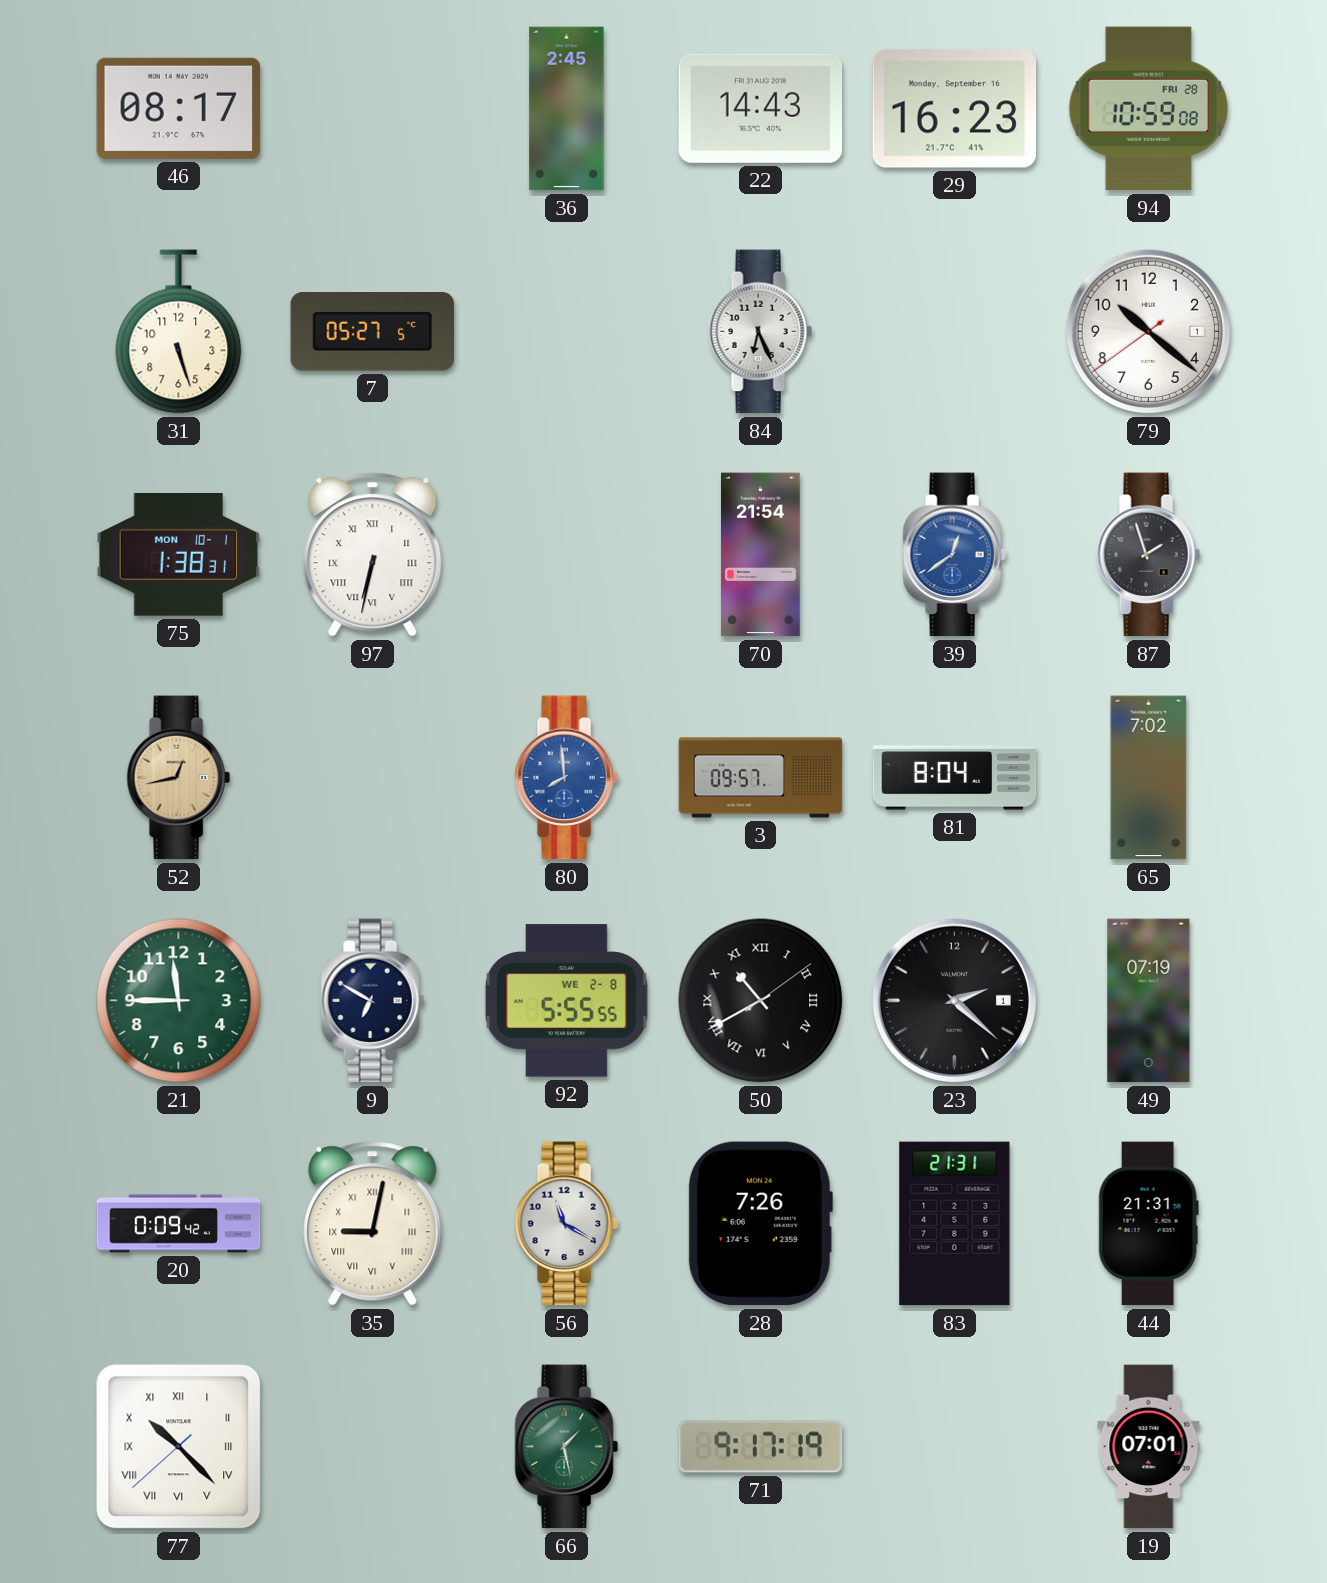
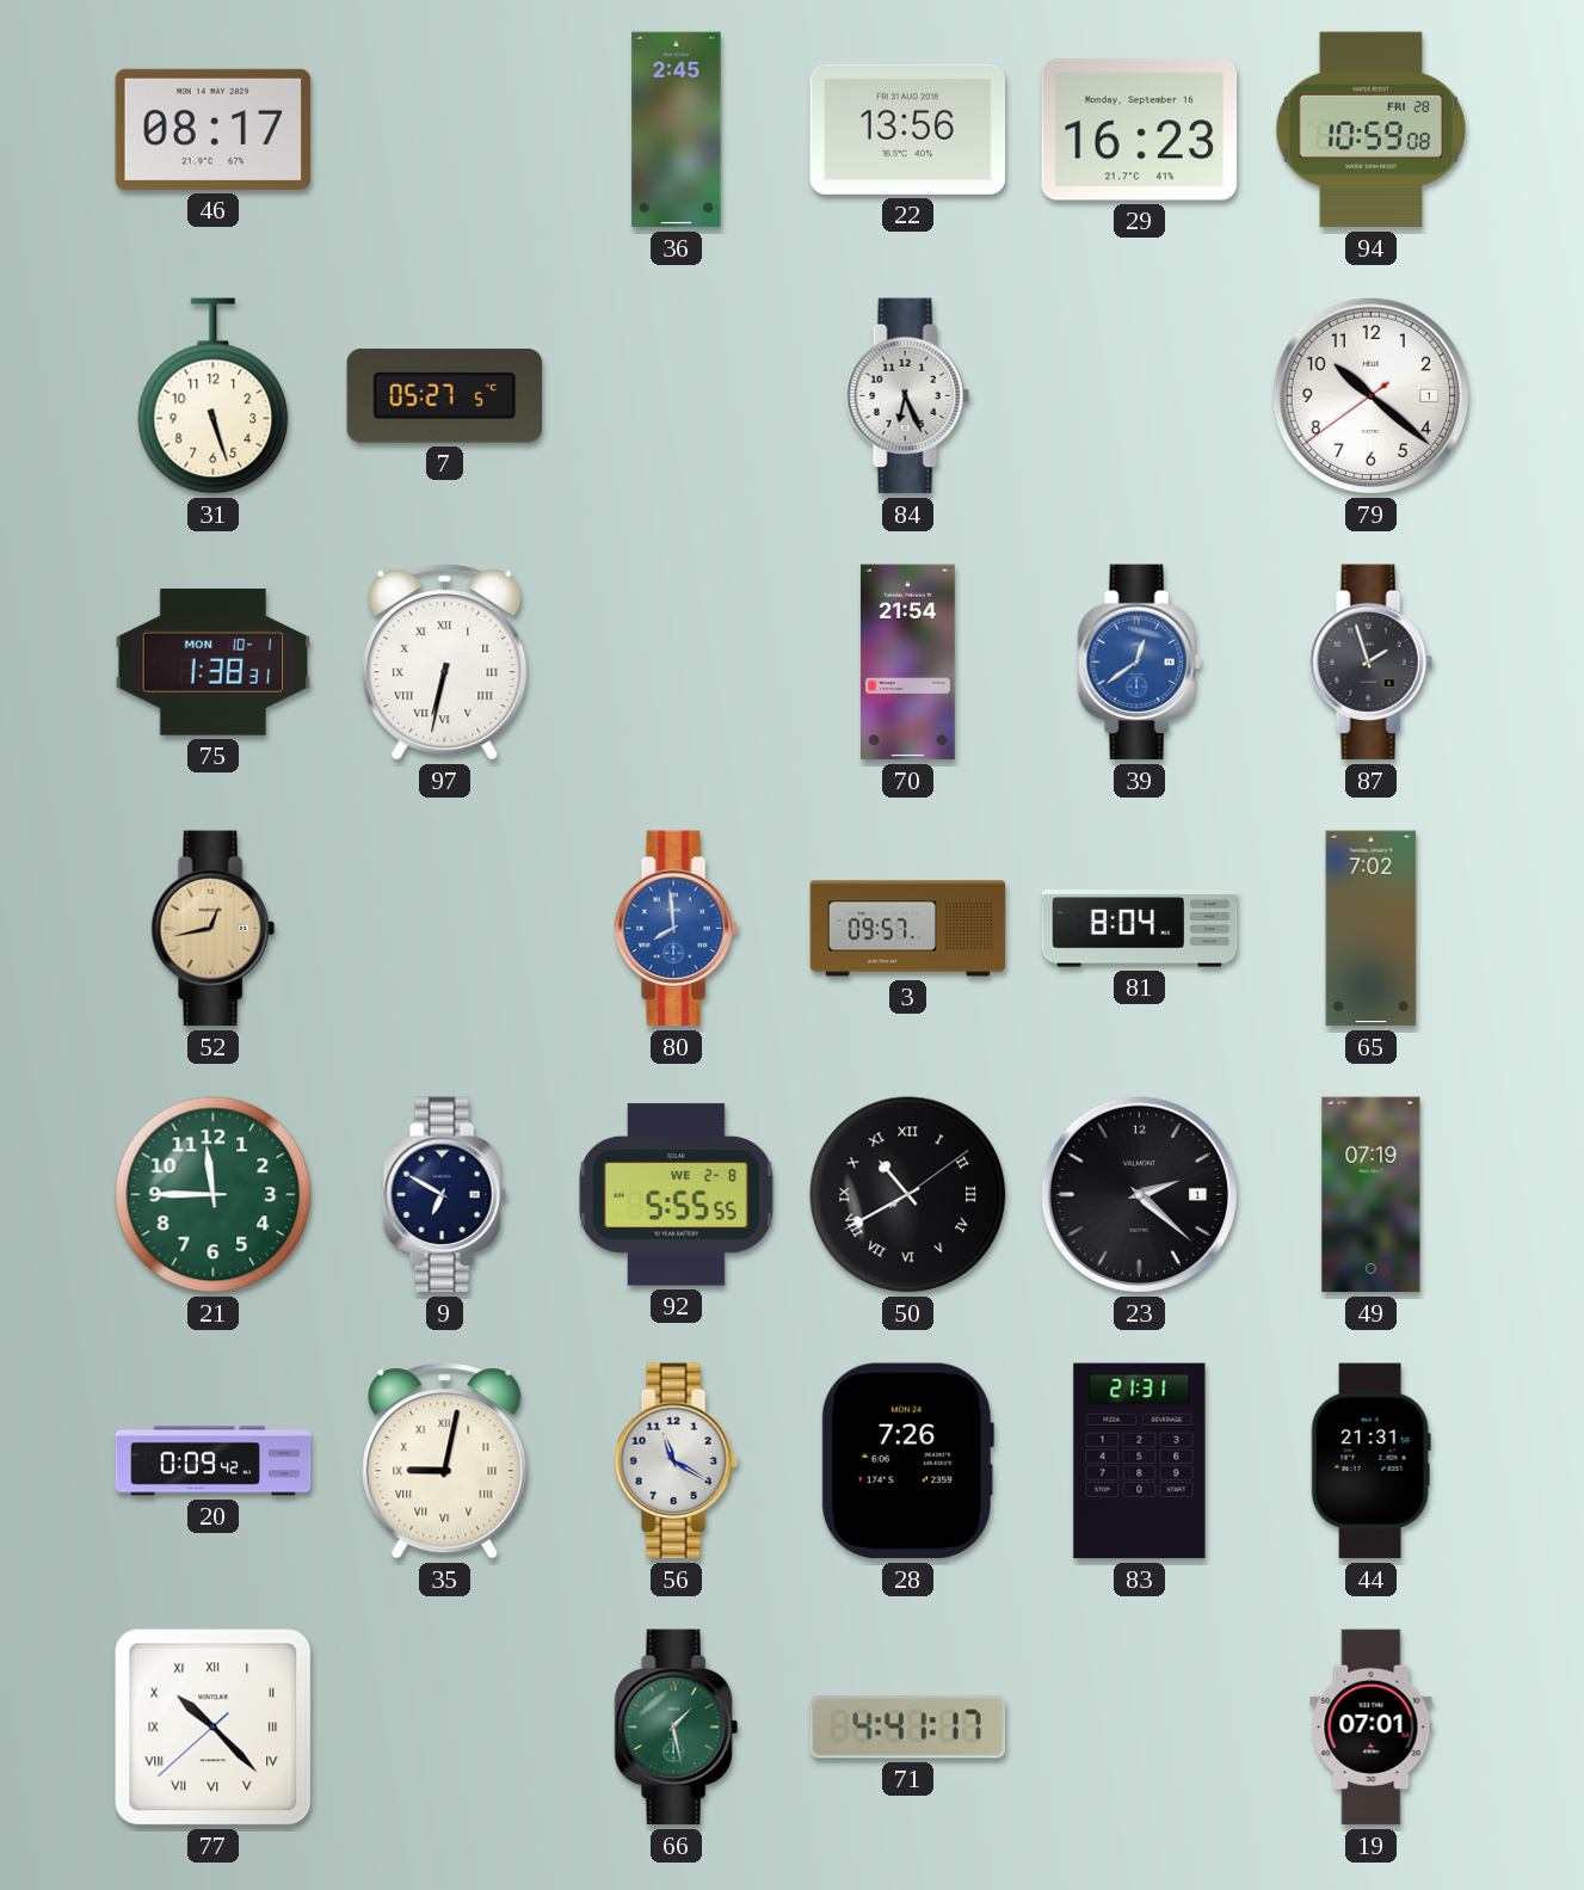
22: 14:43 -> 13:56
71: 9:17 -> 4:41
